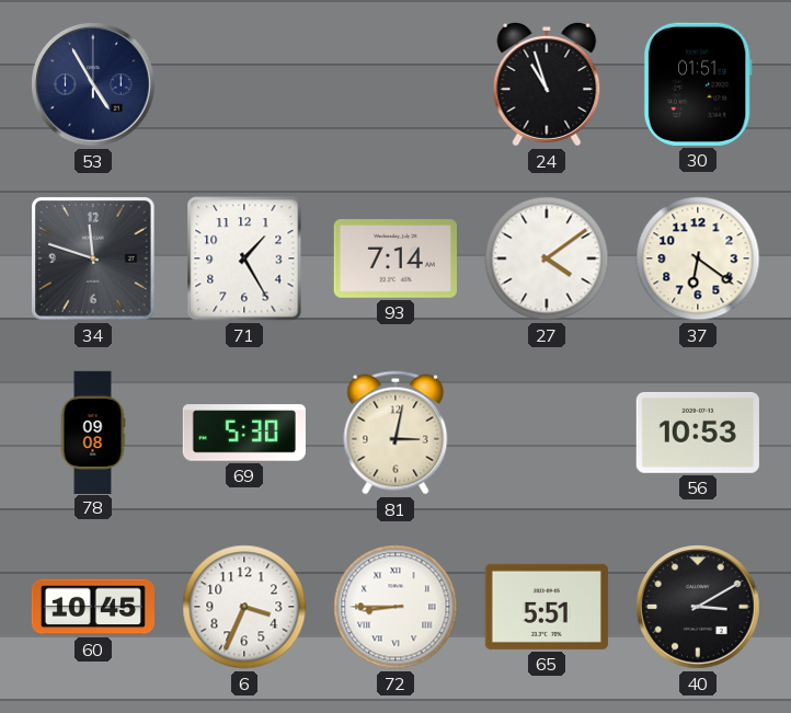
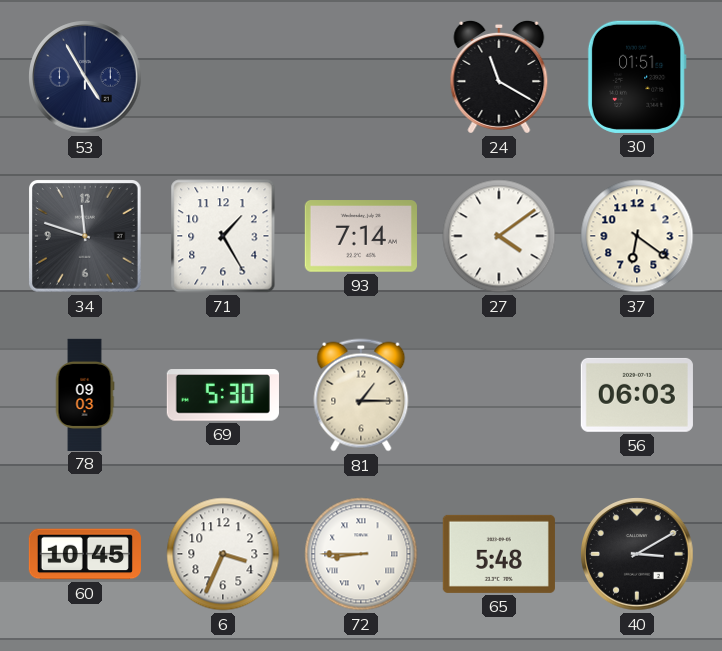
24: 10:57 -> 11:20
78: 09:08 -> 09:03
81: 3:02 -> 1:15
56: 10:53 -> 06:03
65: 5:51 -> 5:48
